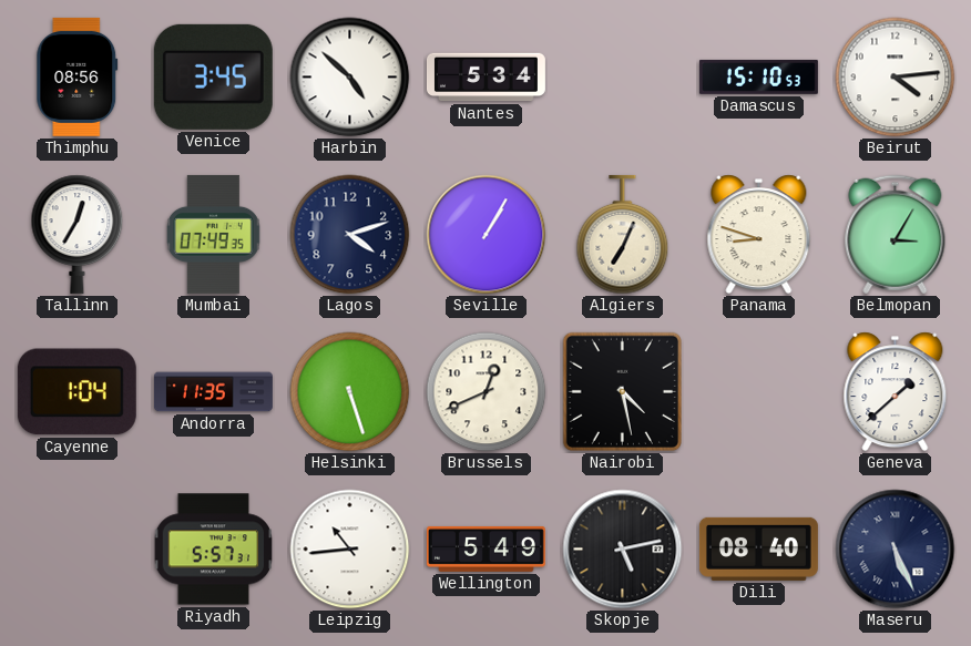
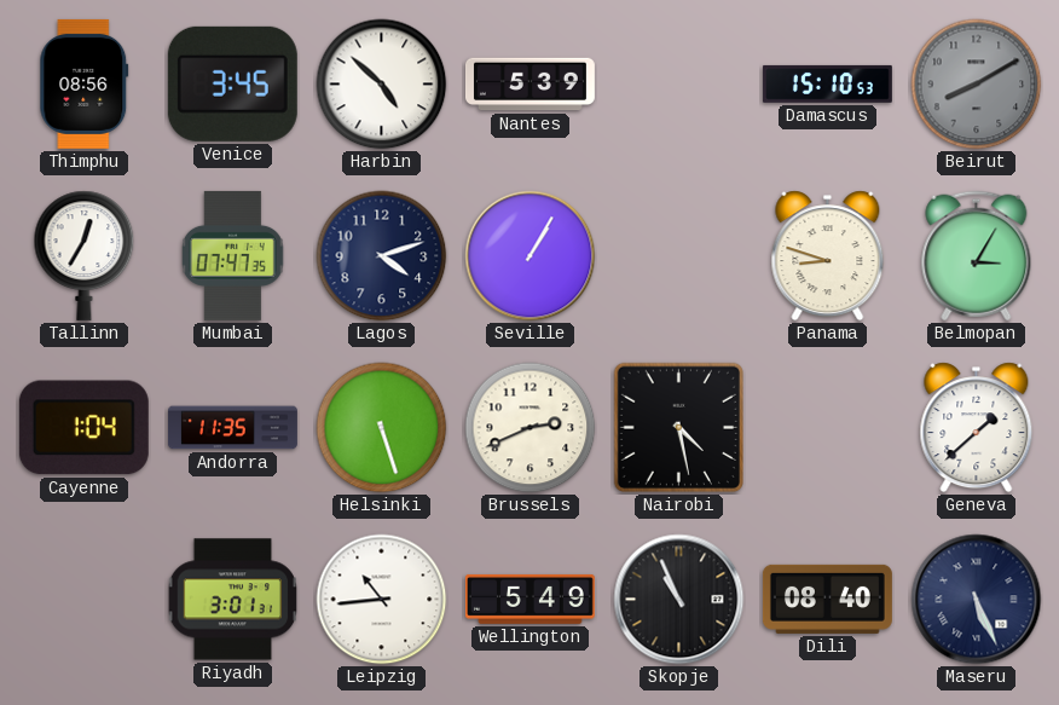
Nantes: 5:34 -> 5:39
Beirut: 4:14 -> 8:10
Beirut dial: white -> grey
Mumbai: 07:49 -> 07:47
Algiers: 7:04 -> none
Brussels: 12:41 -> 2:41
Riyadh: 5:57 -> 3:01
Skopje: 5:13 -> 10:56
